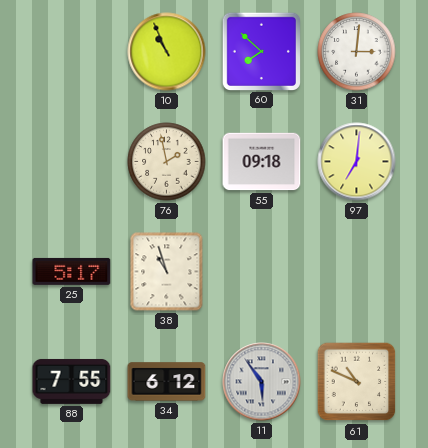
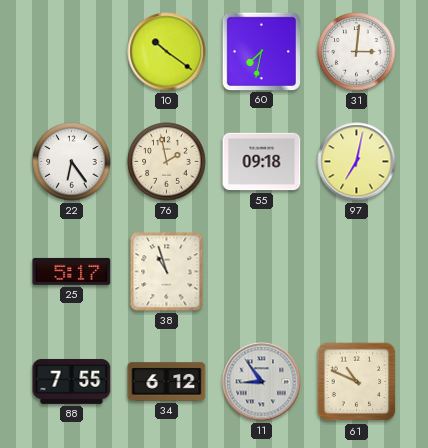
10: 10:56 -> 10:21
60: 7:52 -> 7:32
22: none -> 6:24
97: 7:01 -> 7:02
11: 5:54 -> 8:54
